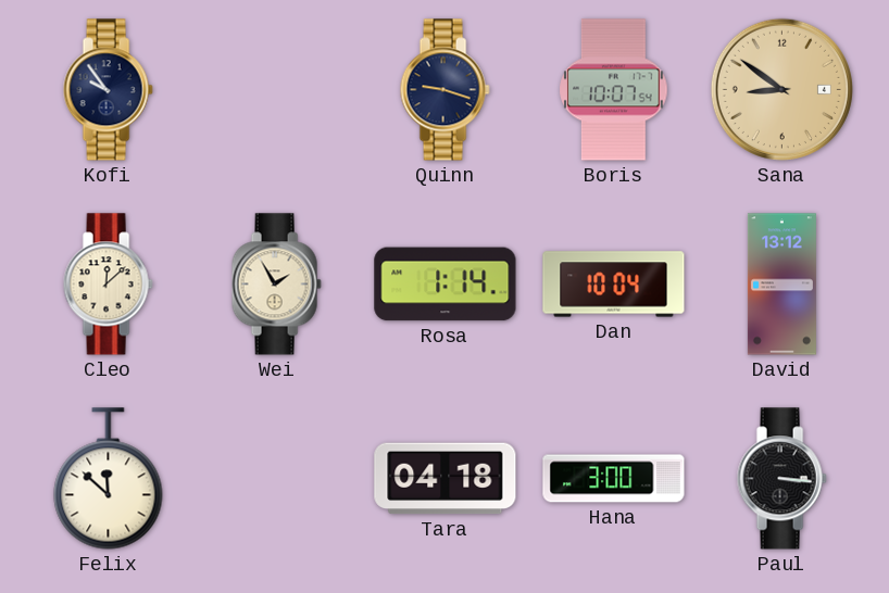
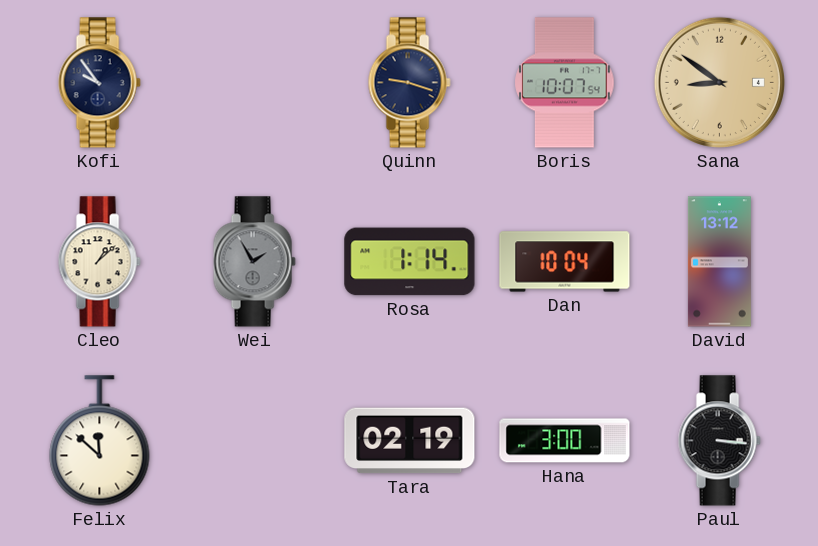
Cleo: 12:08 -> 1:08
Wei dial: cream -> grey
Tara: 04:18 -> 02:19
